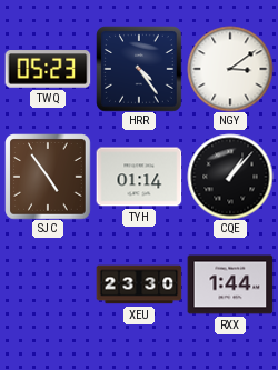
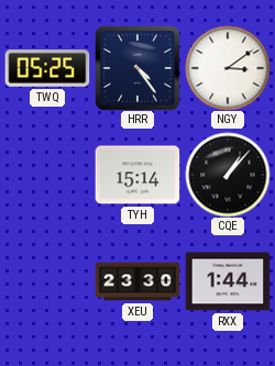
TWQ: 05:23 -> 05:25
SJC: 4:54 -> none
TYH: 01:14 -> 15:14
